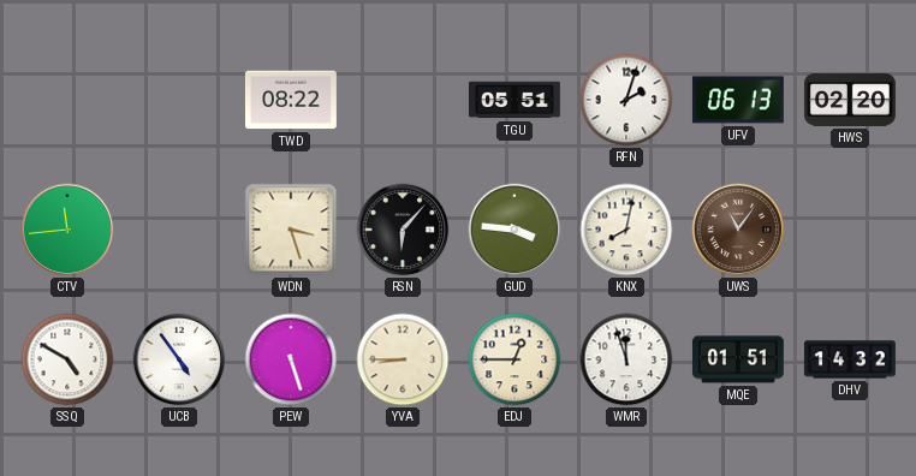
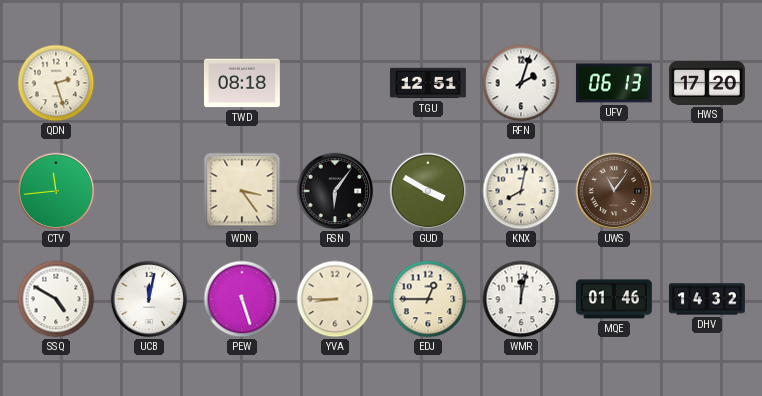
QDN: none -> 2:27
TWD: 08:22 -> 08:18
TGU: 05:51 -> 12:51
HWS: 02:20 -> 17:20
WDN: 3:27 -> 3:24
RSN: 6:07 -> 6:06
GUD: 3:46 -> 3:50
UCB: 4:54 -> 12:02
WMR: 11:57 -> 12:02
MQE: 01:51 -> 01:46
